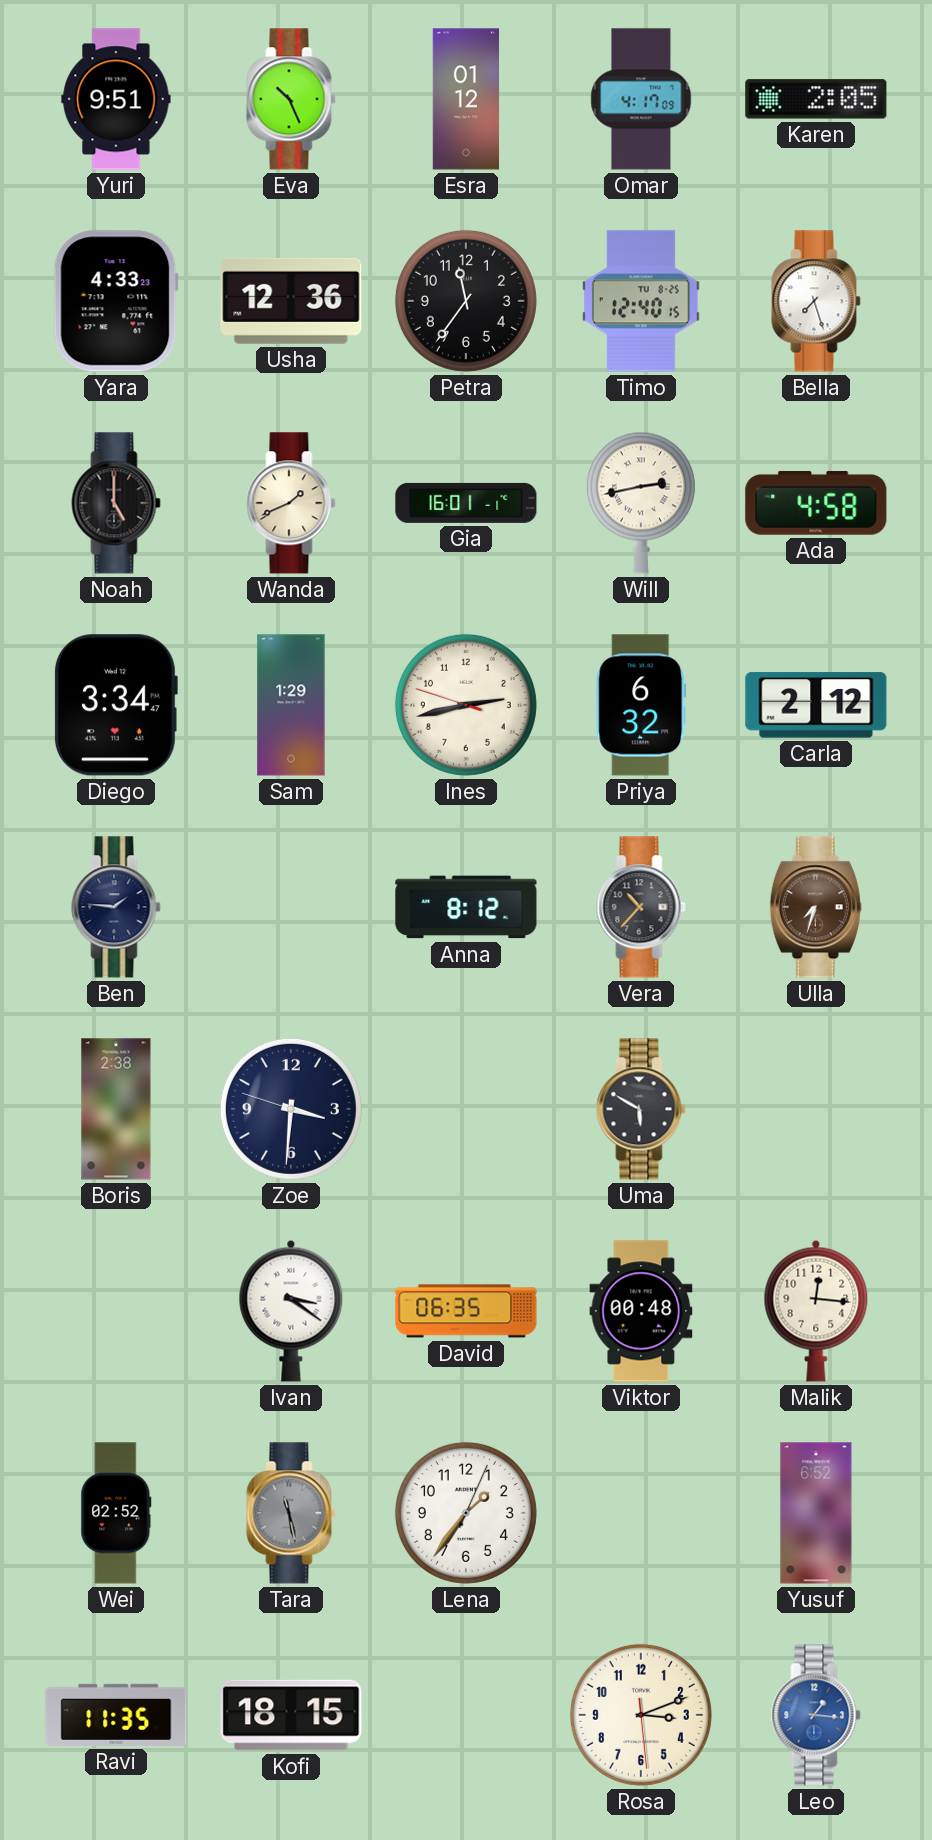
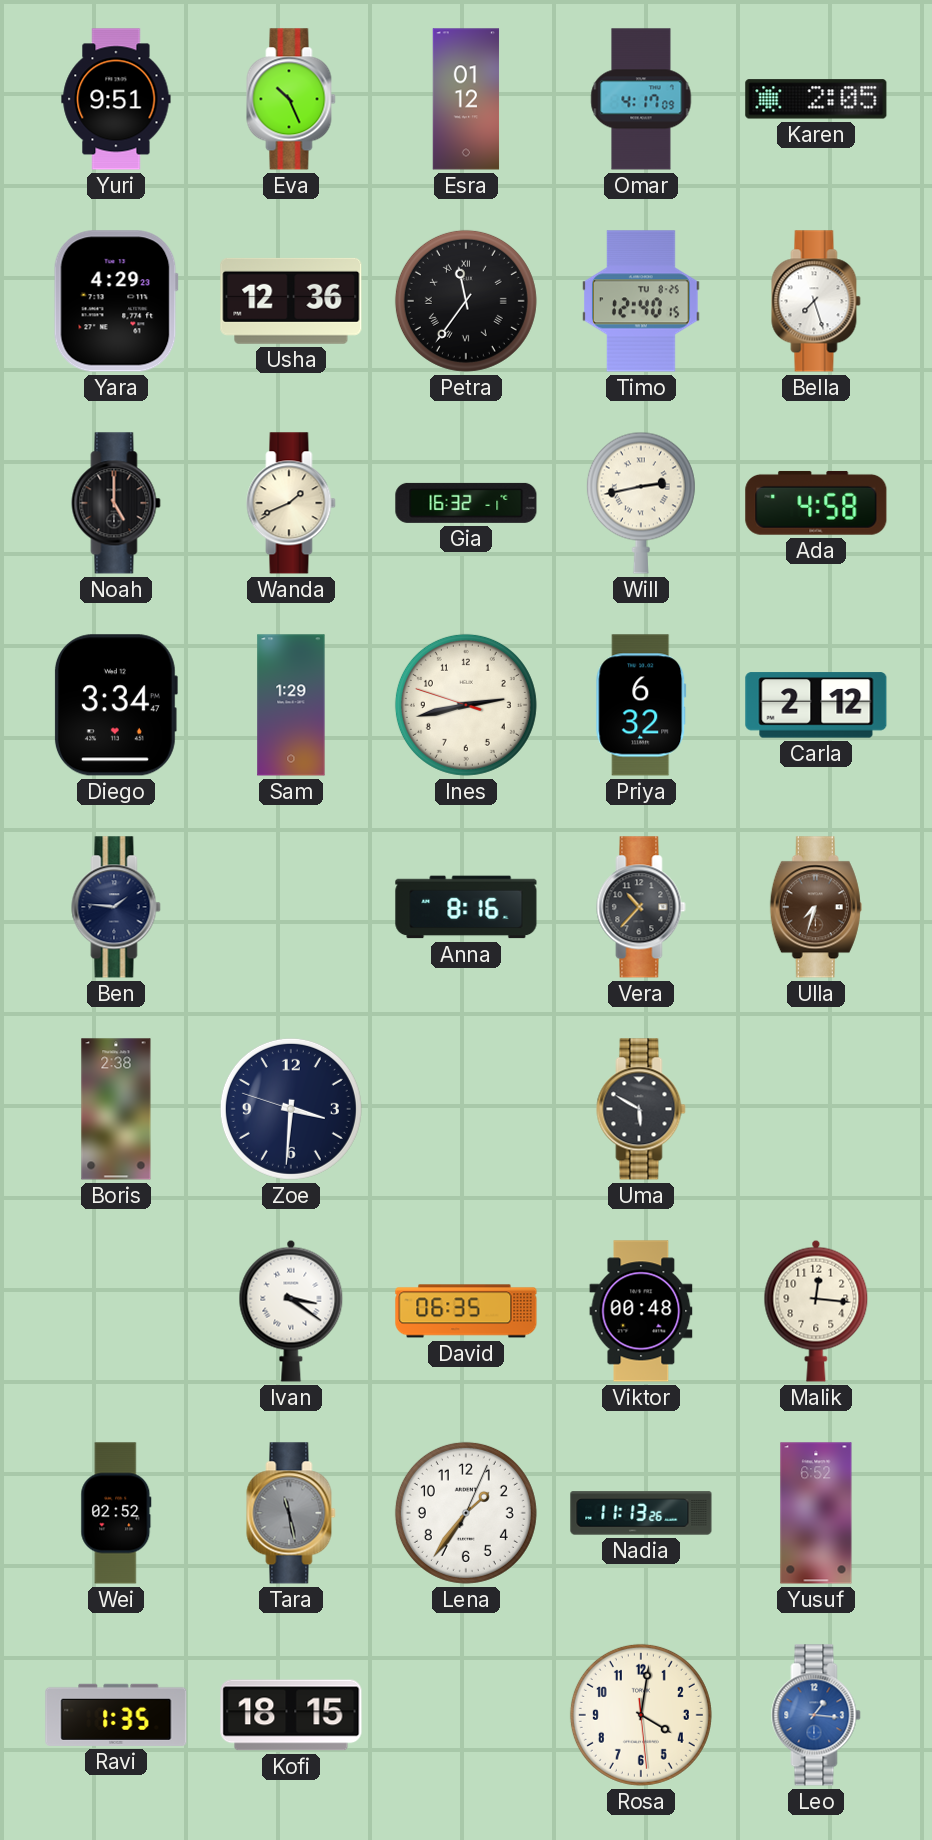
Yara: 4:33 -> 4:29
Petra numerals: Arabic -> Roman
Gia: 16:01 -> 16:32
Anna: 8:12 -> 8:16
Nadia: none -> 11:13
Ravi: 11:35 -> 1:35
Rosa: 3:11 -> 4:01
